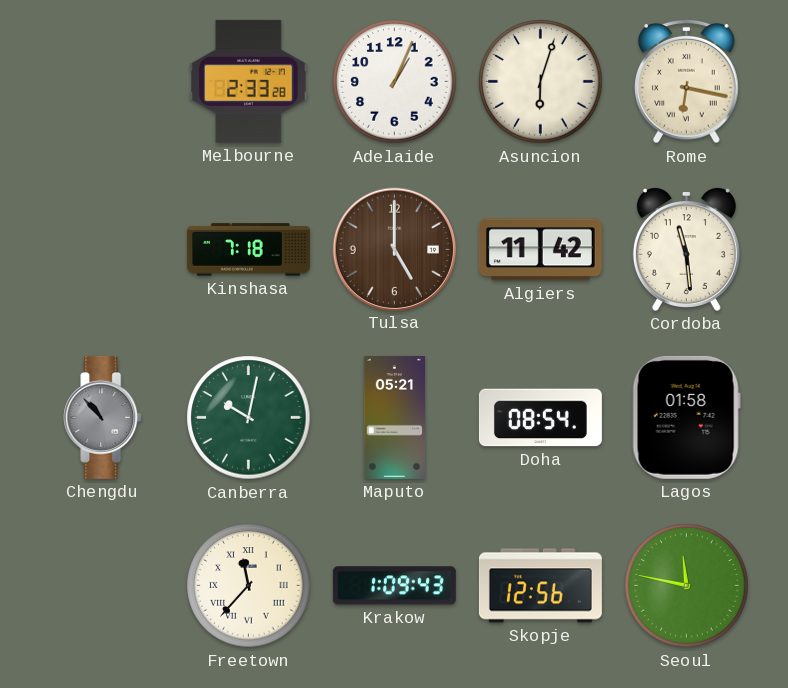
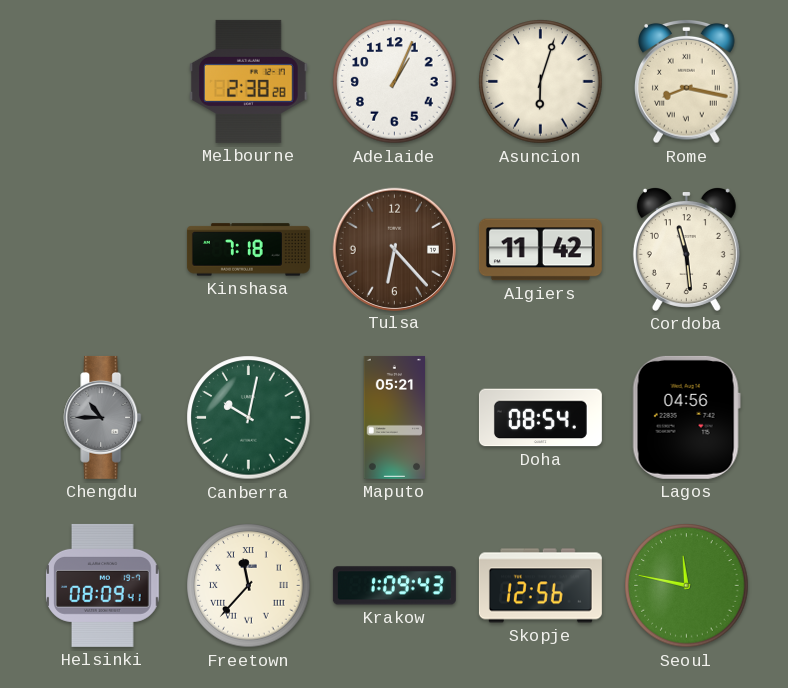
Melbourne: 2:33 -> 2:38
Rome: 6:17 -> 8:17
Tulsa: 5:00 -> 6:23
Chengdu: 10:53 -> 10:45
Lagos: 01:58 -> 04:56
Helsinki: none -> 08:09
